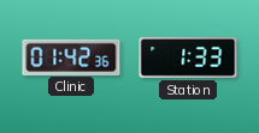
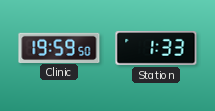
Clinic: 01:42 -> 19:59
